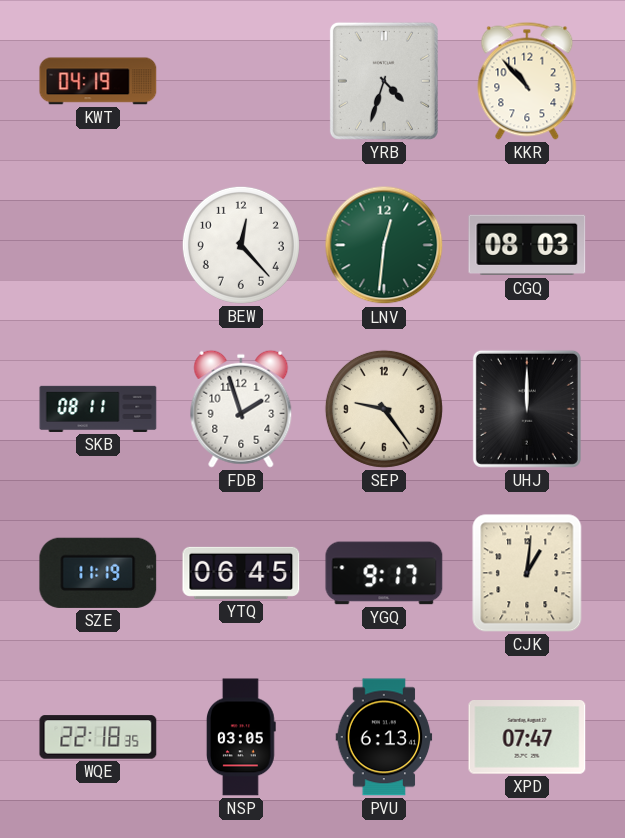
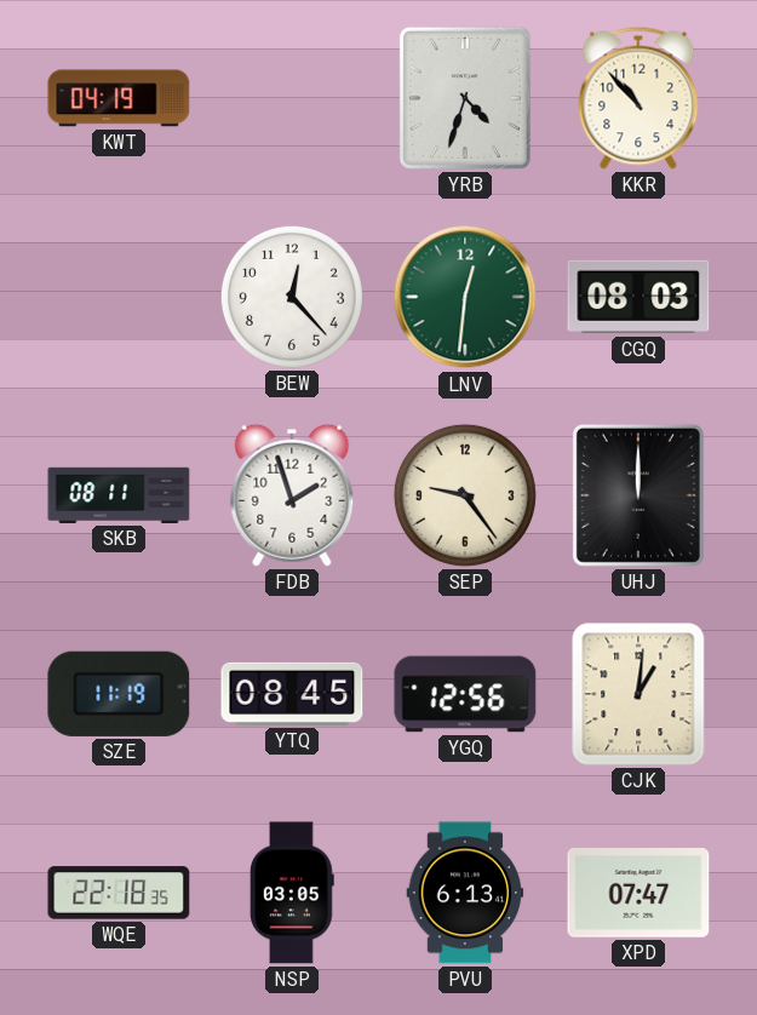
YTQ: 06:45 -> 08:45
YGQ: 9:17 -> 12:56
